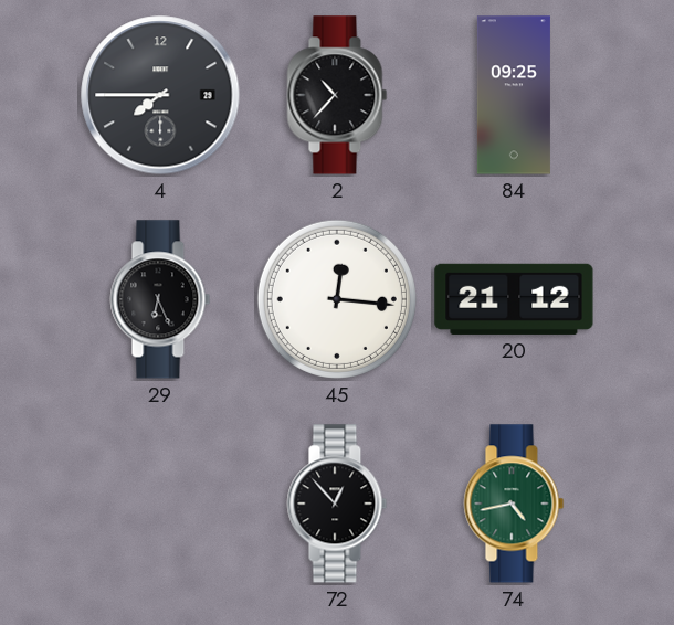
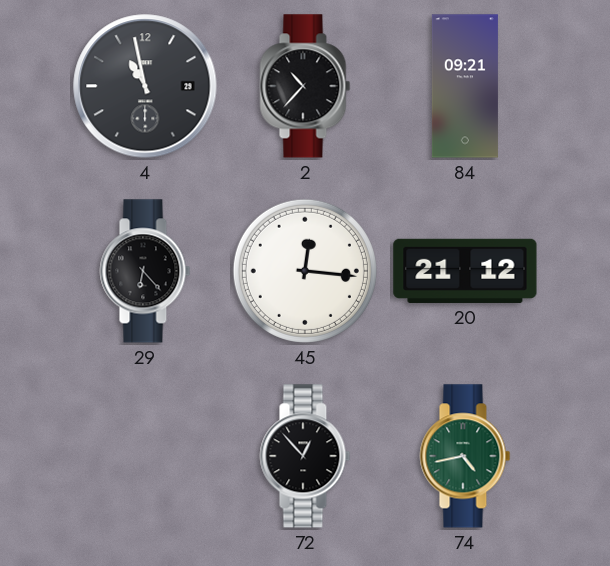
4: 7:45 -> 10:58
84: 09:25 -> 09:21
29: 6:26 -> 6:23
